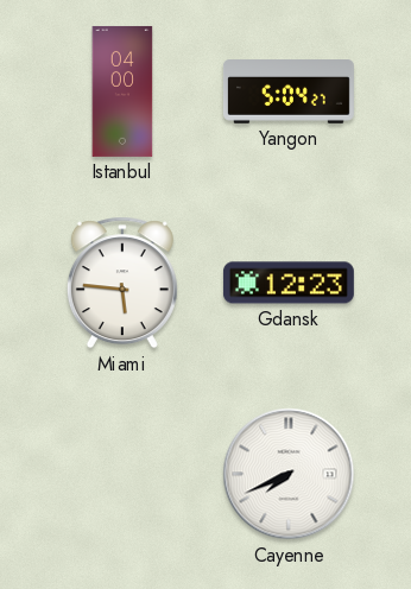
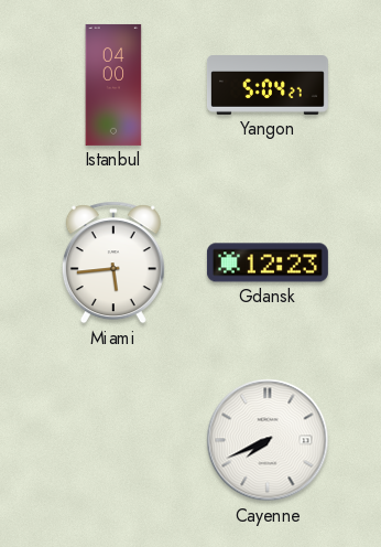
Miami: 5:46 -> 5:44
